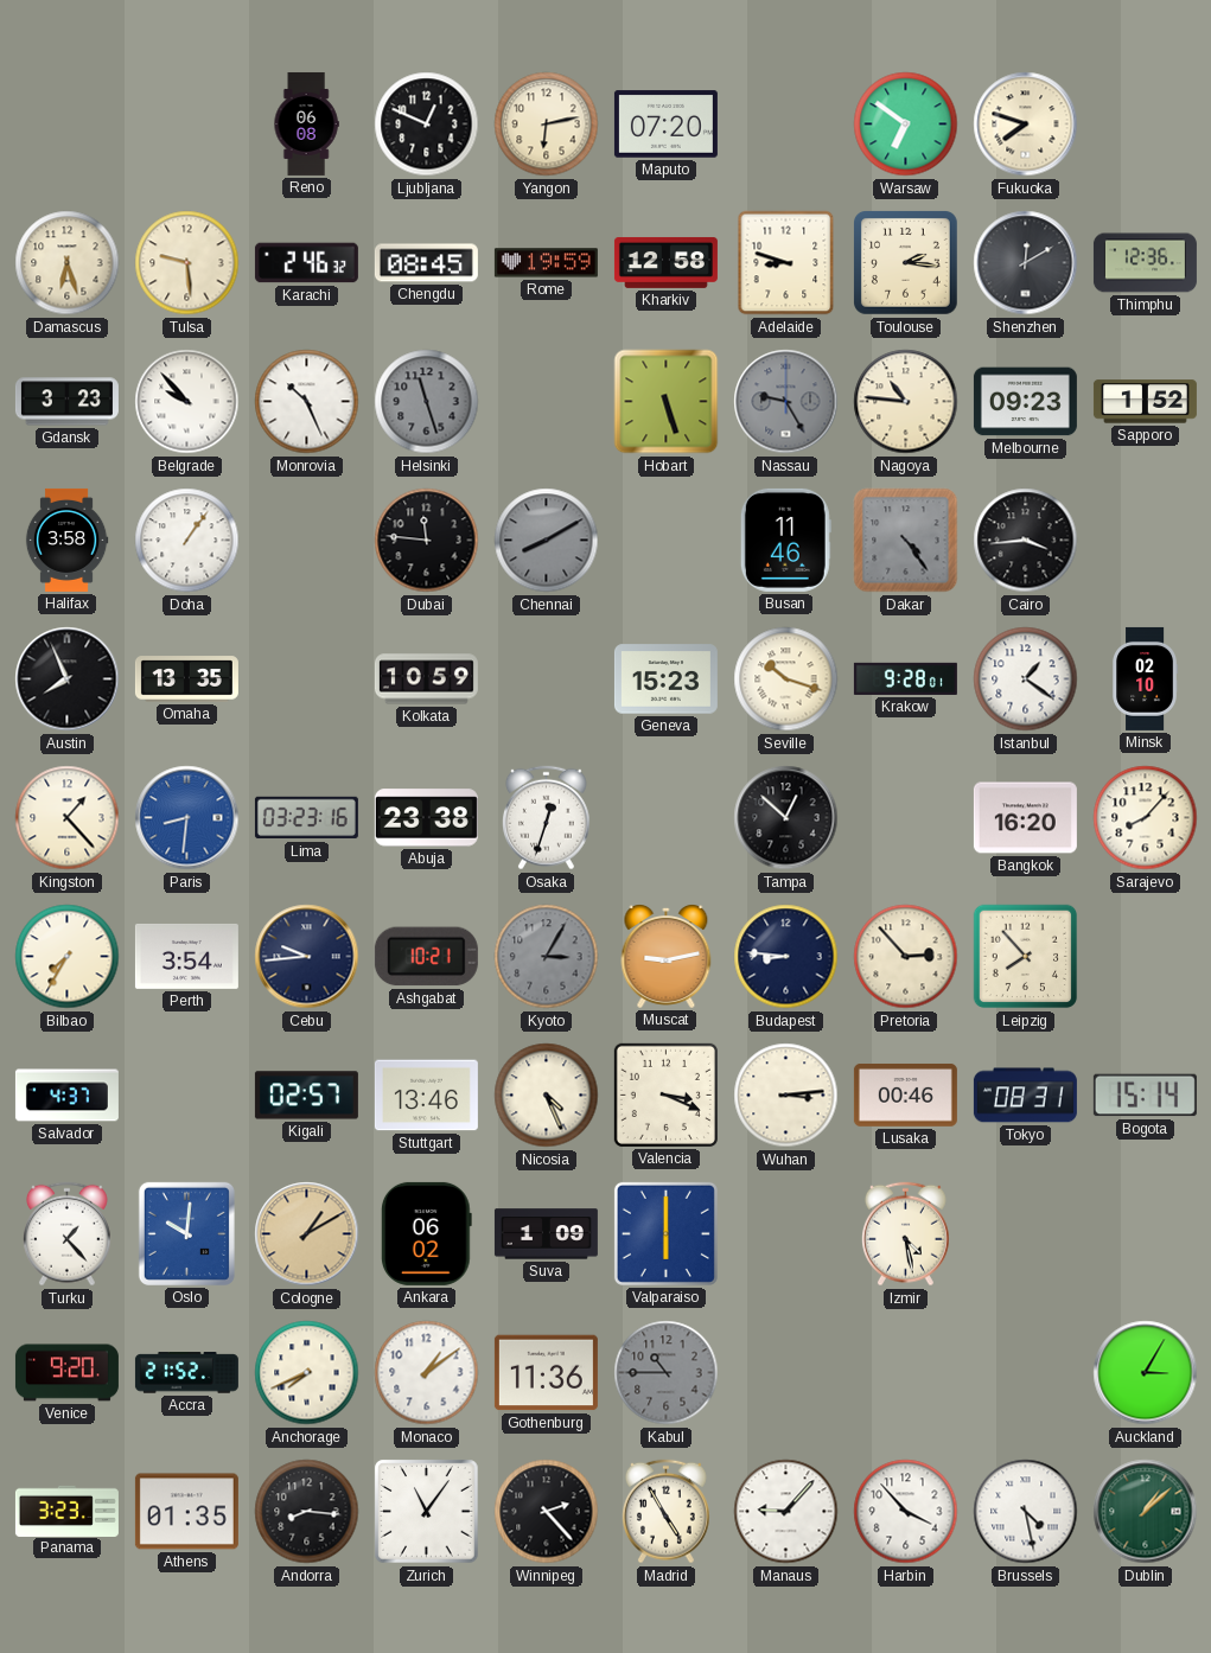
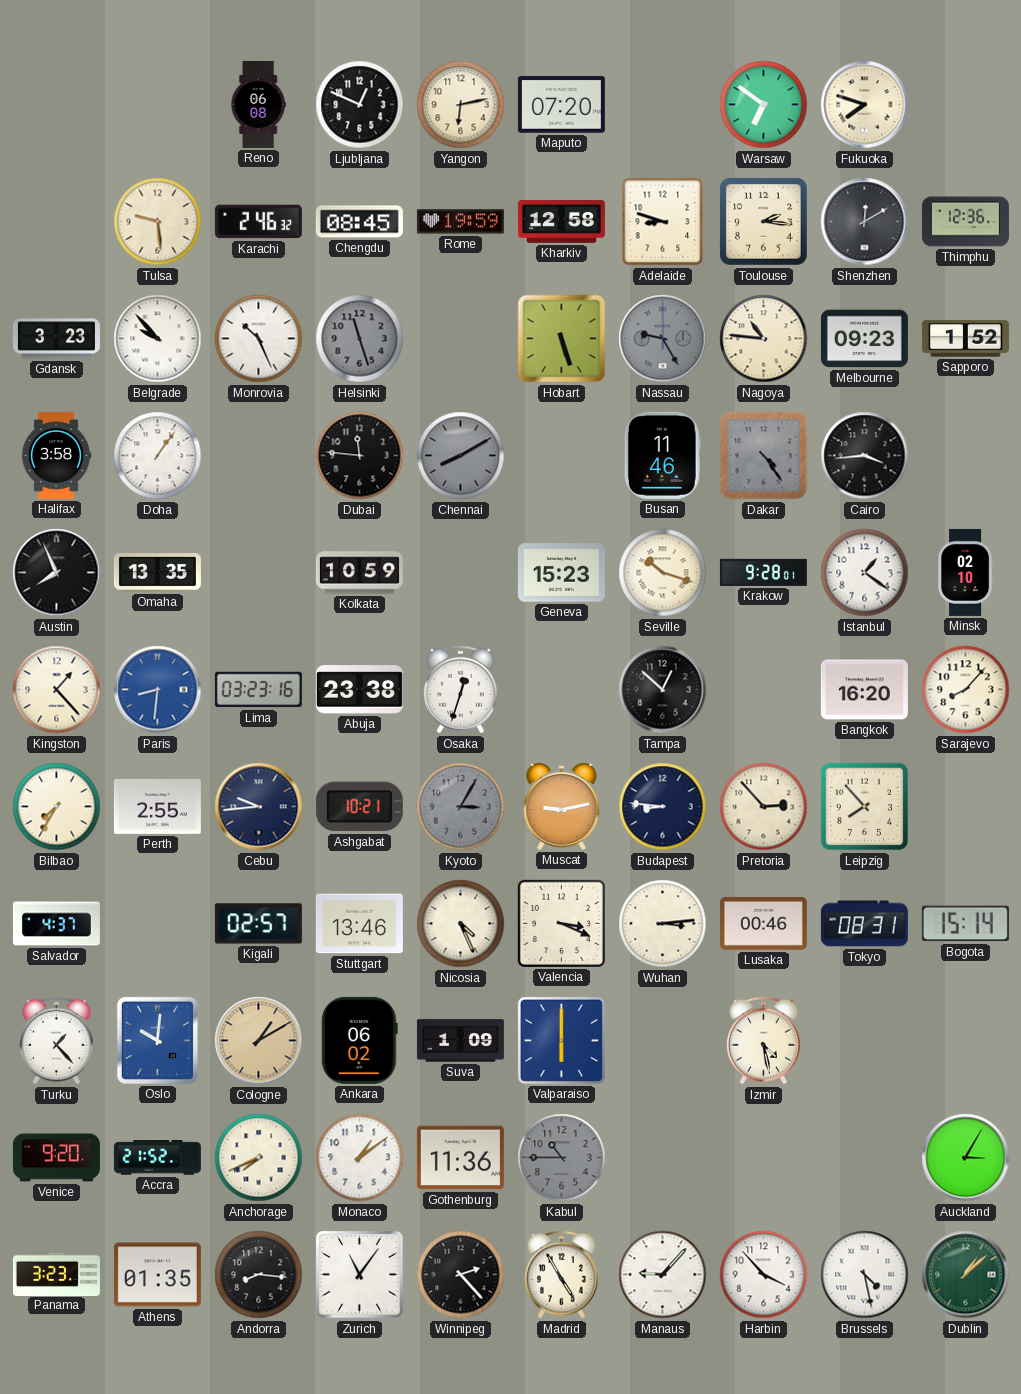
Damascus: 6:27 -> none
Perth: 3:54 -> 2:55
